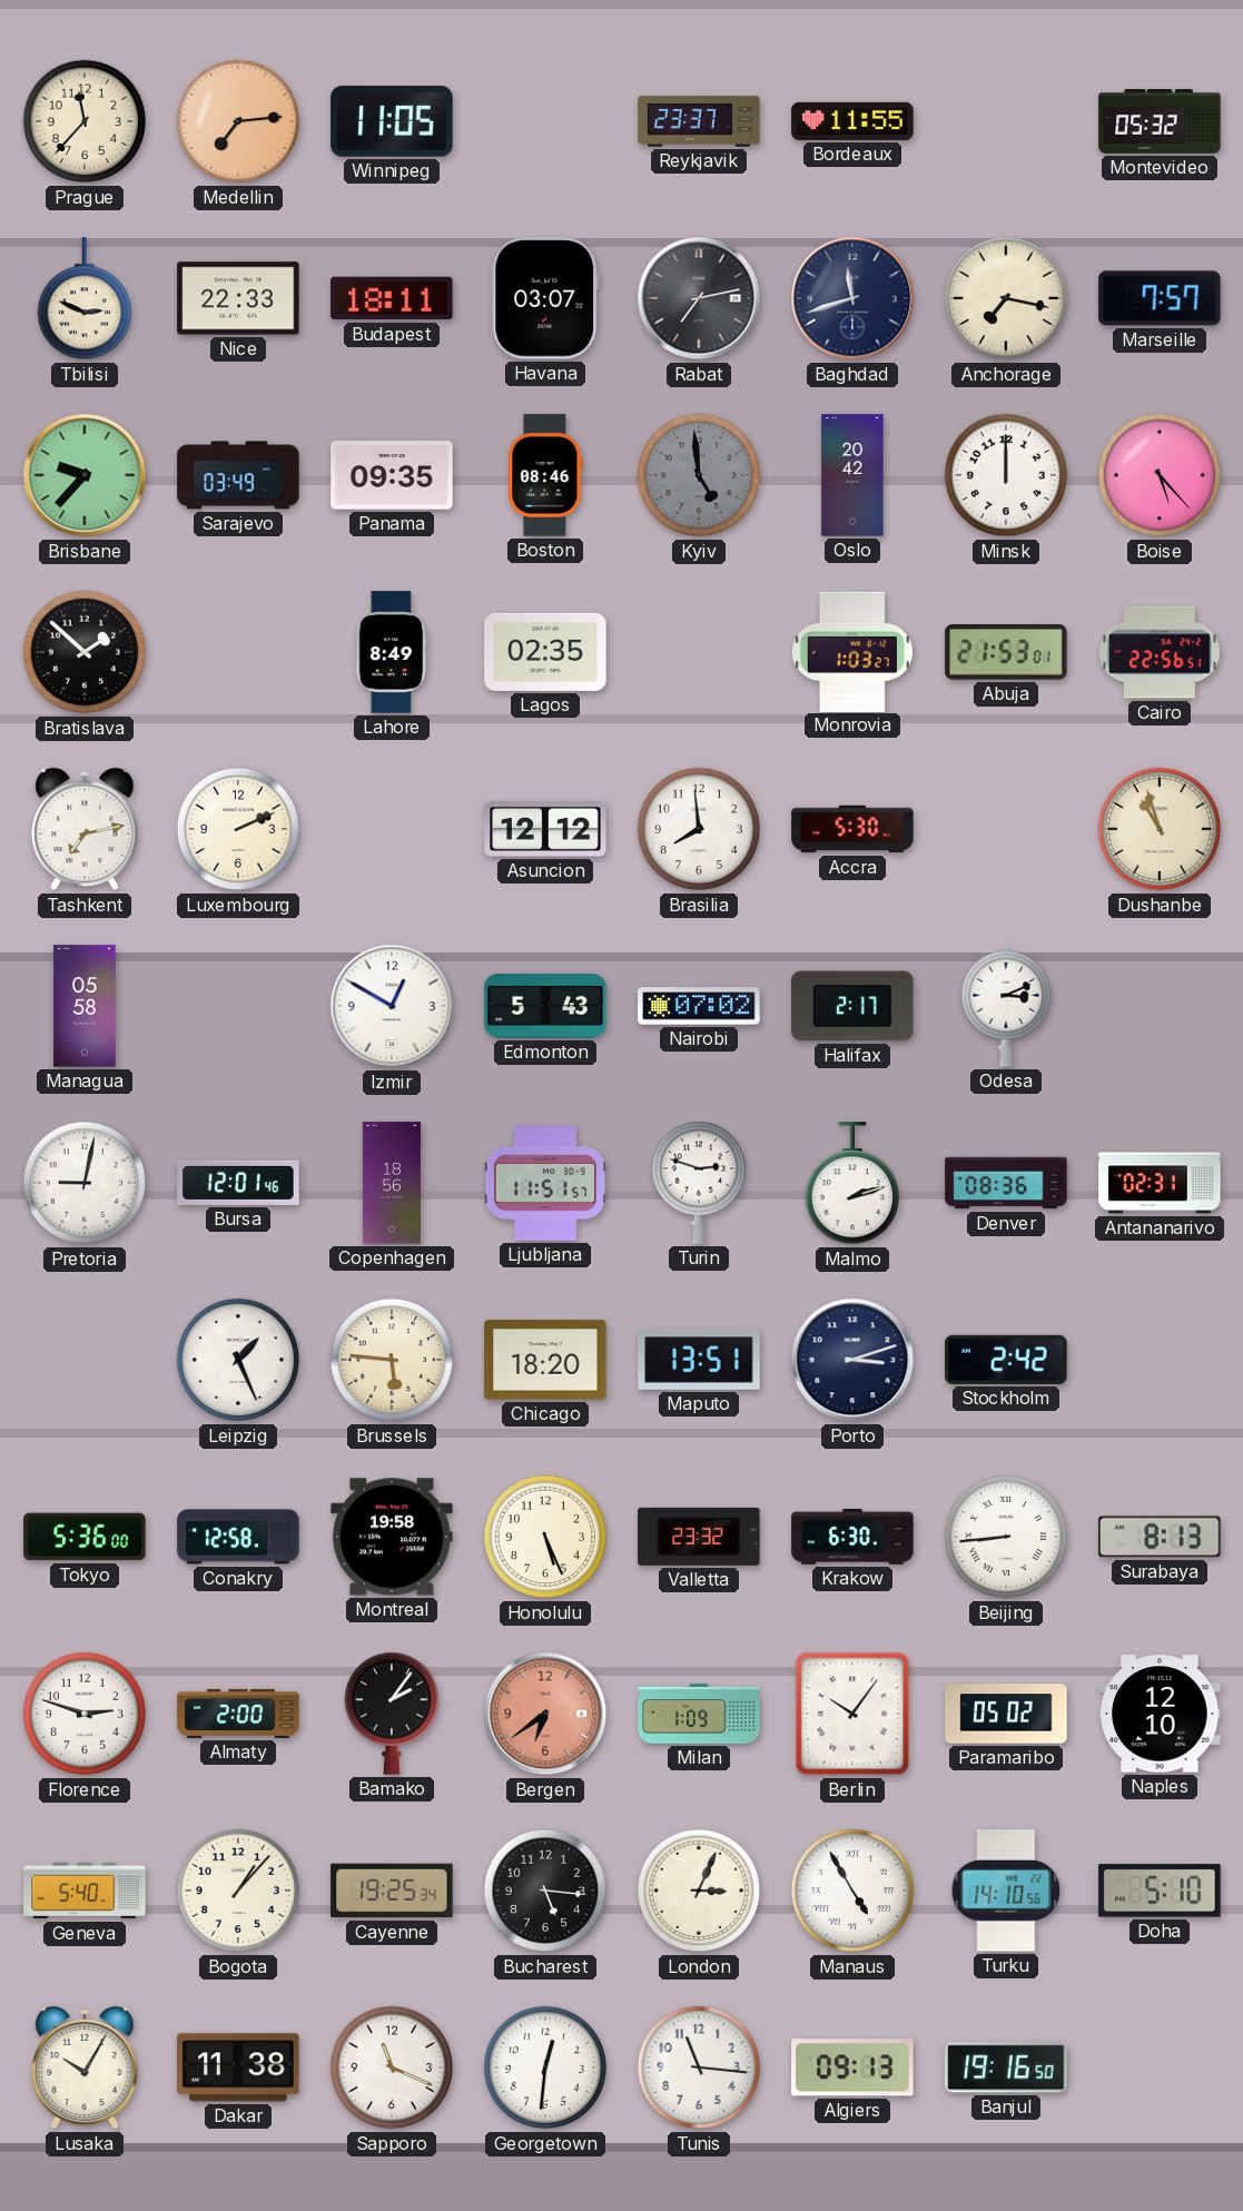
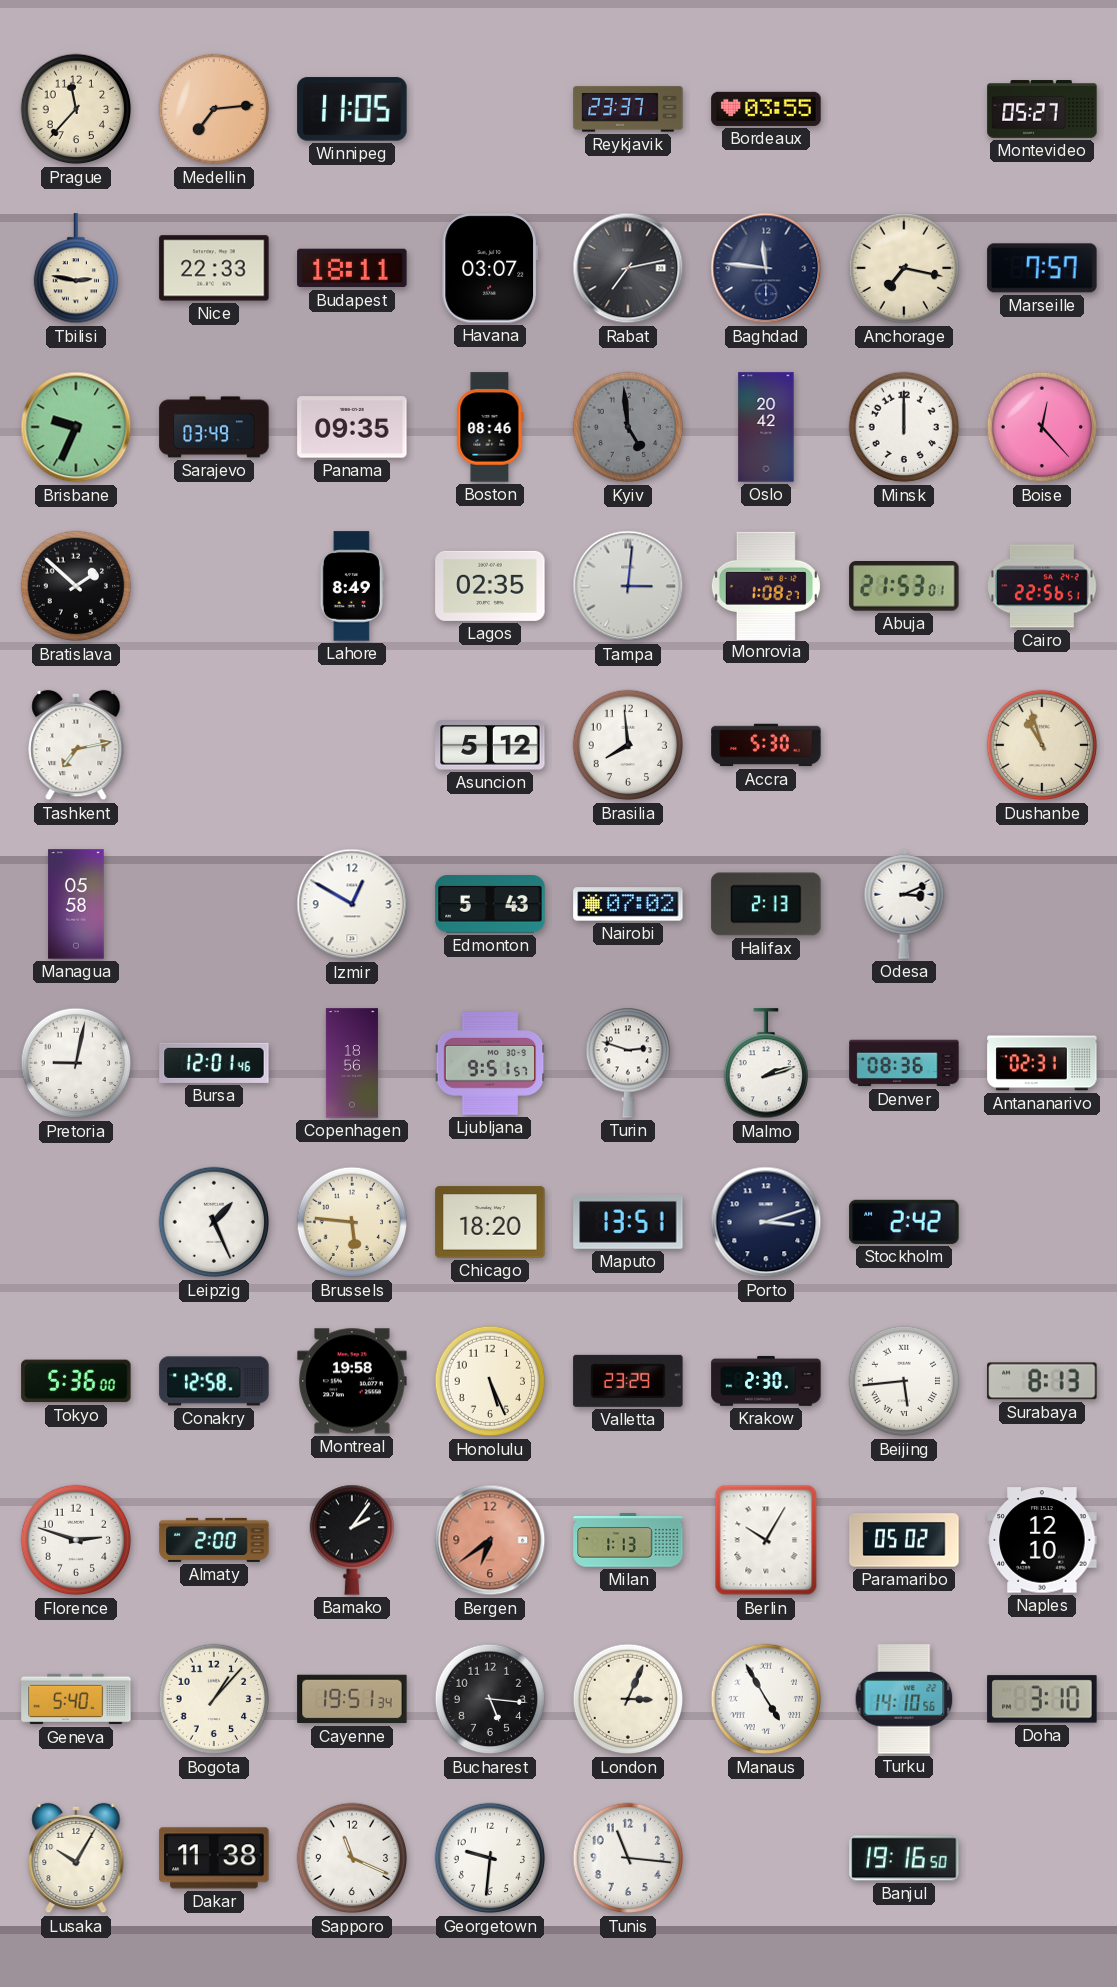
Bordeaux: 11:55 -> 03:55
Montevideo: 05:32 -> 05:27
Tbilisi: 2:49 -> 2:47
Baghdad: 11:42 -> 11:46
Brisbane: 9:37 -> 9:34
Boise: 5:23 -> 12:23
Tampa: none -> 3:01
Monrovia: 1:03 -> 1:08
Luxembourg: 2:11 -> none
Asuncion: 12:12 -> 5:12
Halifax: 2:17 -> 2:13
Ljubljana: 11:51 -> 9:51
Valletta: 23:32 -> 23:29
Krakow: 6:30 -> 2:30
Beijing: 8:44 -> 5:44
Milan: 1:09 -> 1:13
Berlin: 10:06 -> 10:05
Cayenne: 19:25 -> 19:51
Doha: 5:10 -> 3:10
Georgetown: 12:31 -> 9:31
Algiers: 09:13 -> none
